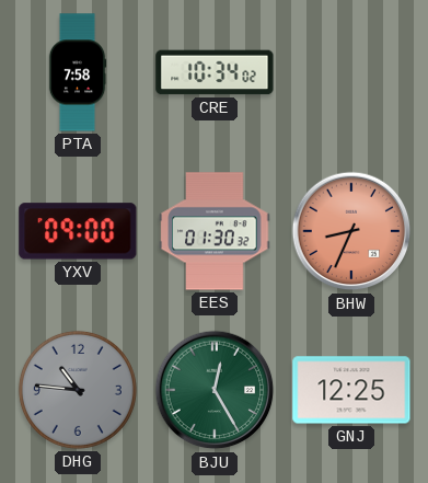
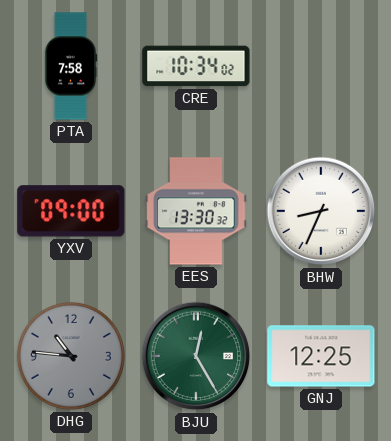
EES: 01:30 -> 13:30
BHW dial: salmon -> white
